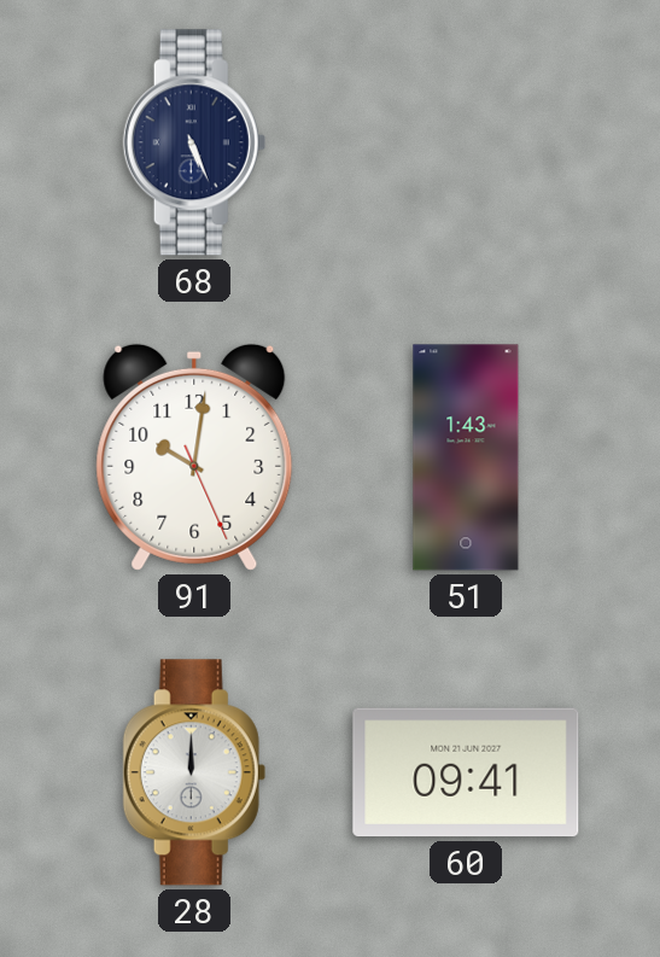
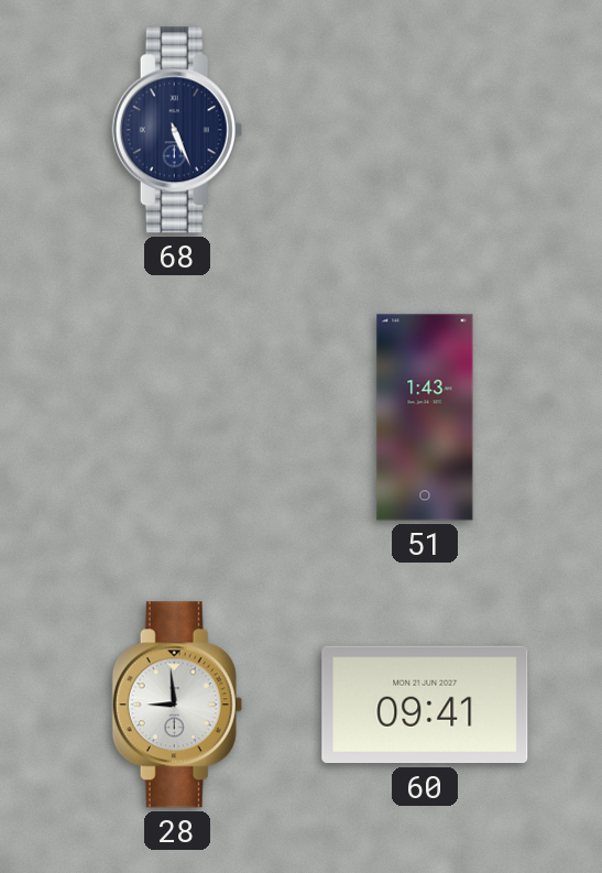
91: 10:01 -> none
28: 12:00 -> 8:59
